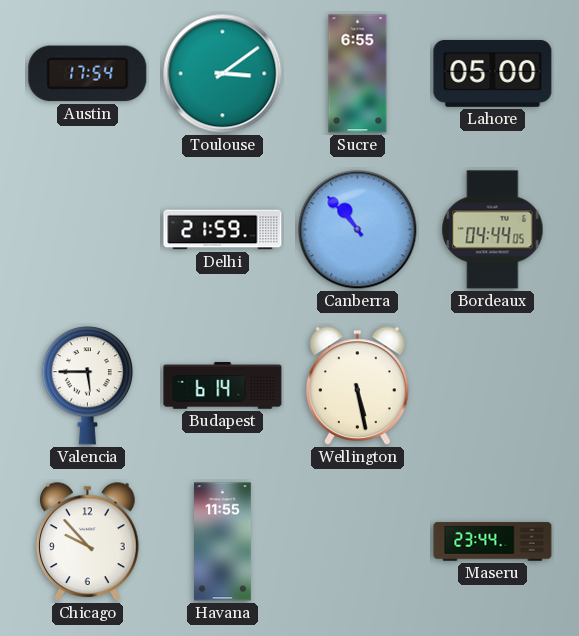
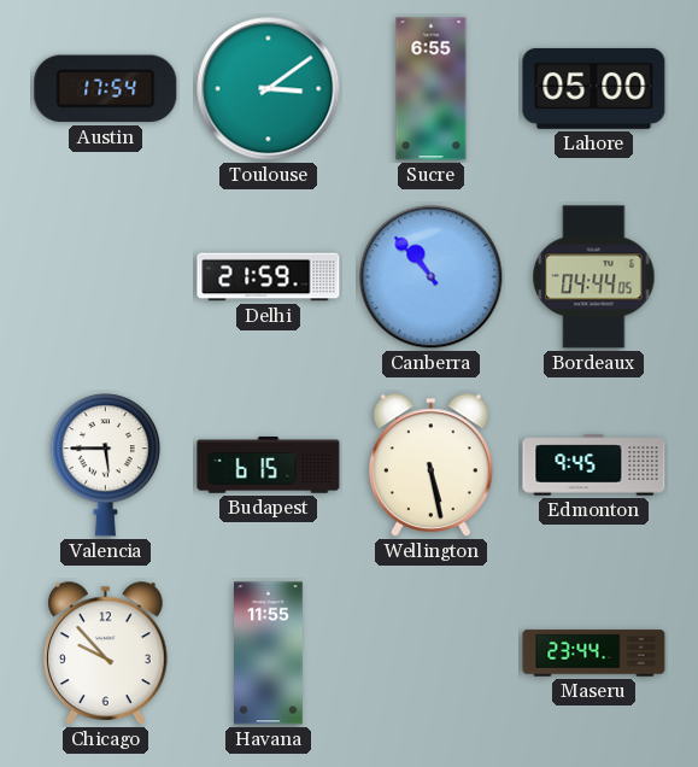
Budapest: 6:14 -> 6:15
Edmonton: none -> 9:45
